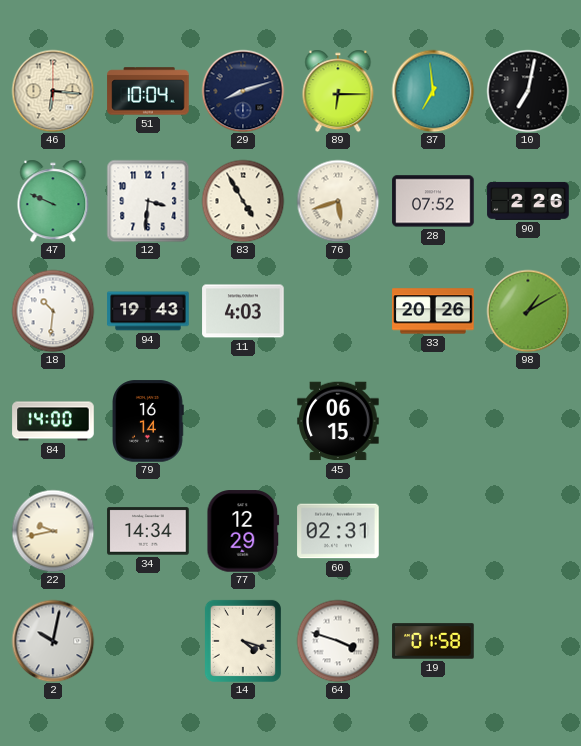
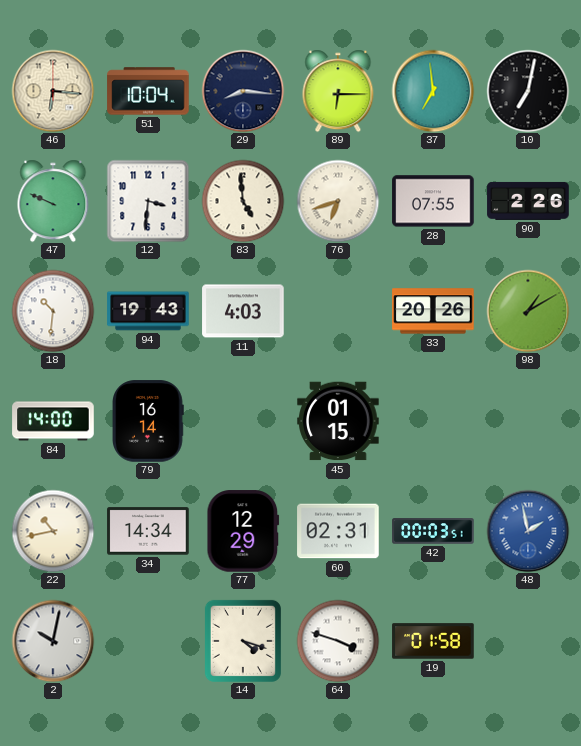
29: 8:12 -> 8:16
83: 4:55 -> 4:59
76: 5:42 -> 6:42
28: 07:52 -> 07:55
45: 06:15 -> 01:15
22: 9:43 -> 10:43
42: none -> 00:03
48: none -> 1:58
